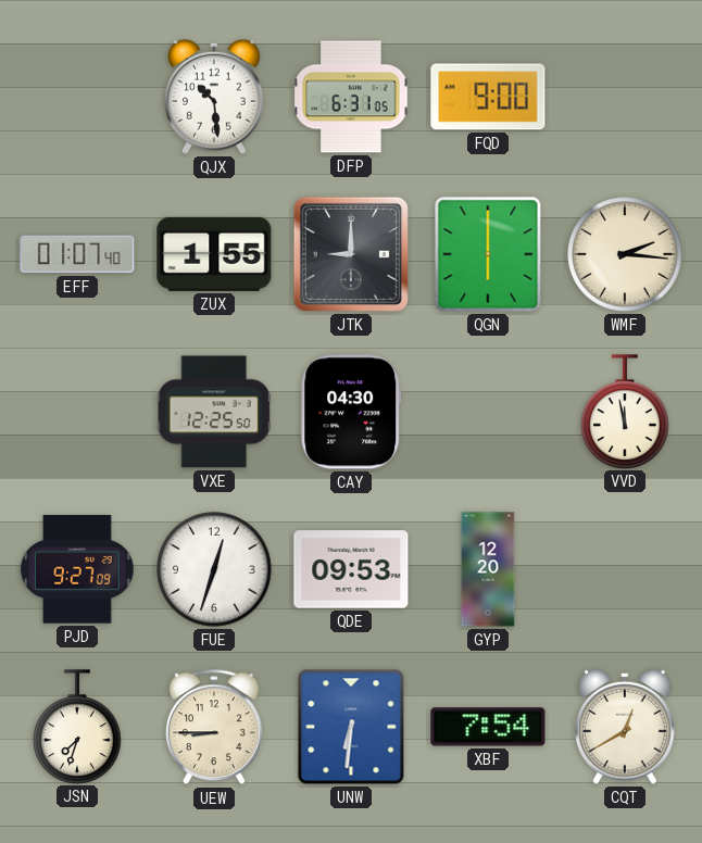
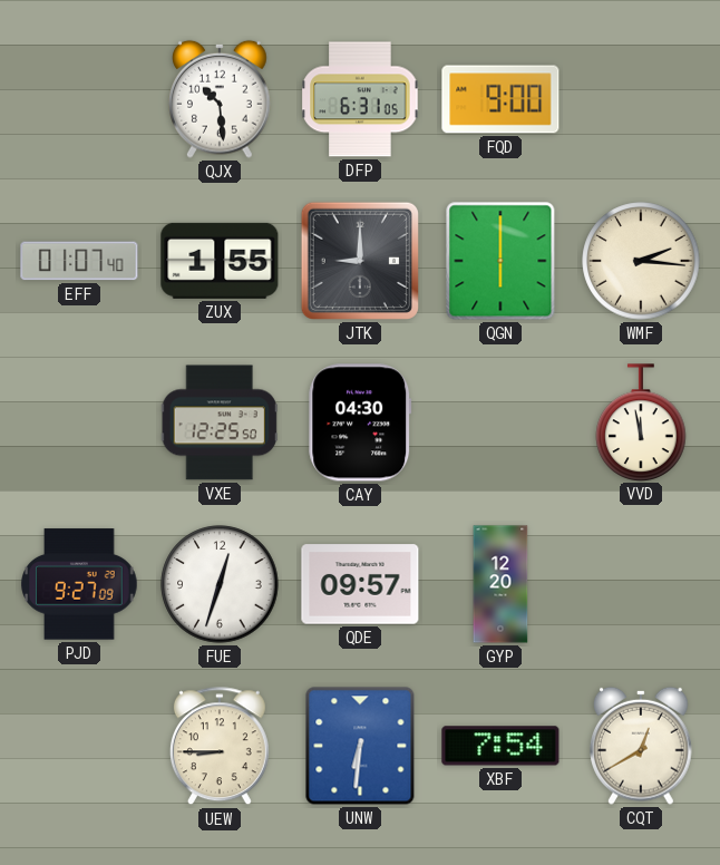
QDE: 09:53 -> 09:57
JSN: 7:33 -> none
